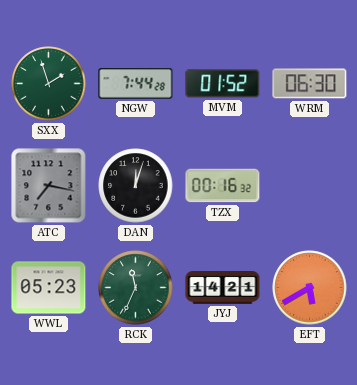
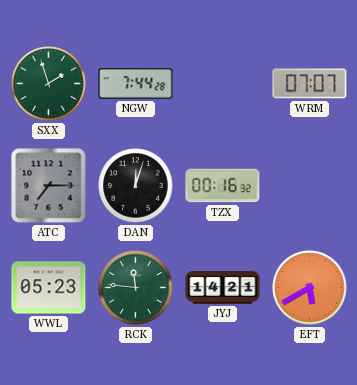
MVM: 01:52 -> none
WRM: 06:30 -> 07:07
ATC: 7:17 -> 7:15
RCK: 11:34 -> 11:46
